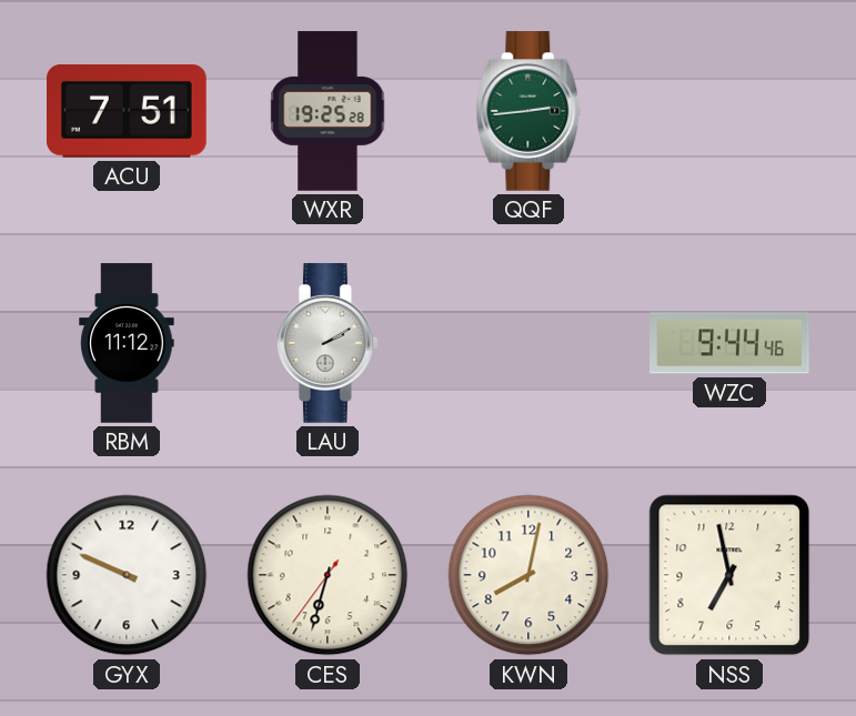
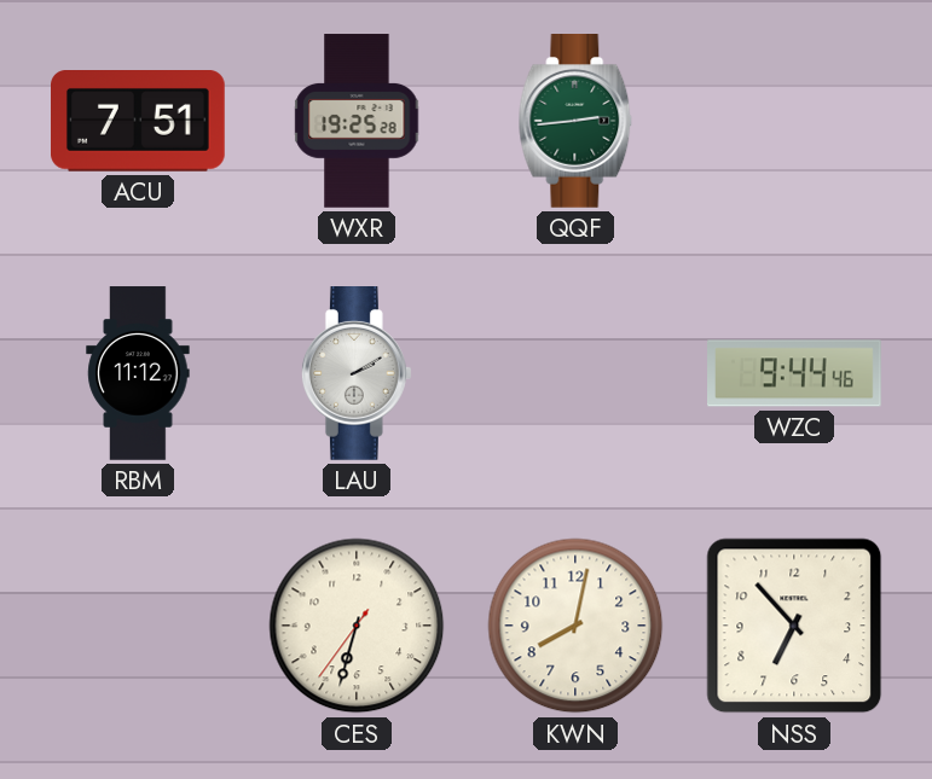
GYX: 9:49 -> none
NSS: 6:58 -> 6:53
